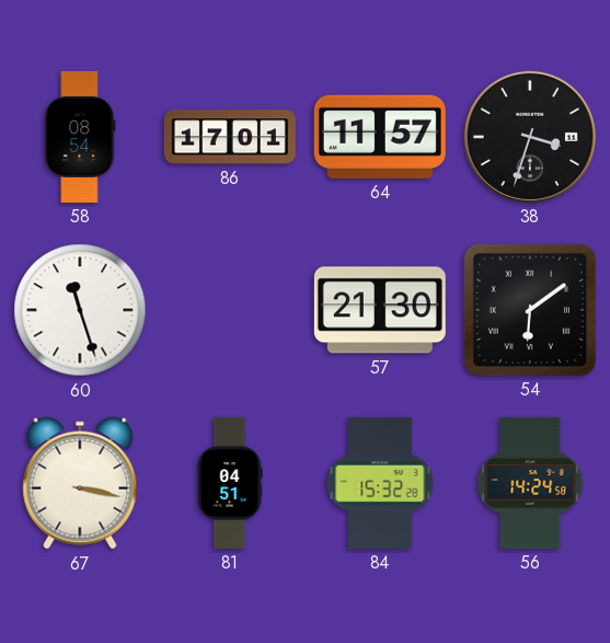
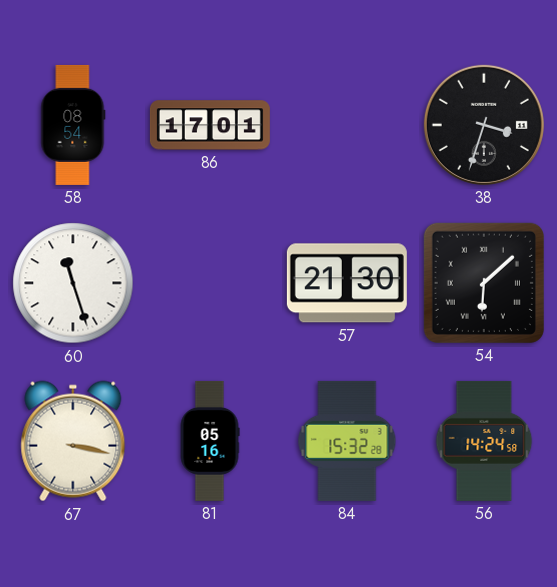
64: 11:57 -> none
54: 6:09 -> 6:08
81: 04:51 -> 05:16
